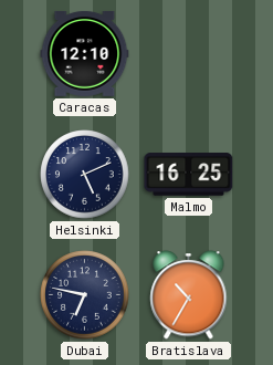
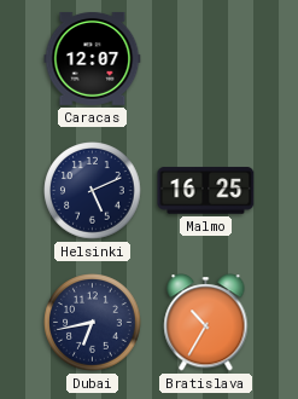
Caracas: 12:10 -> 12:07
Dubai: 6:47 -> 6:43
